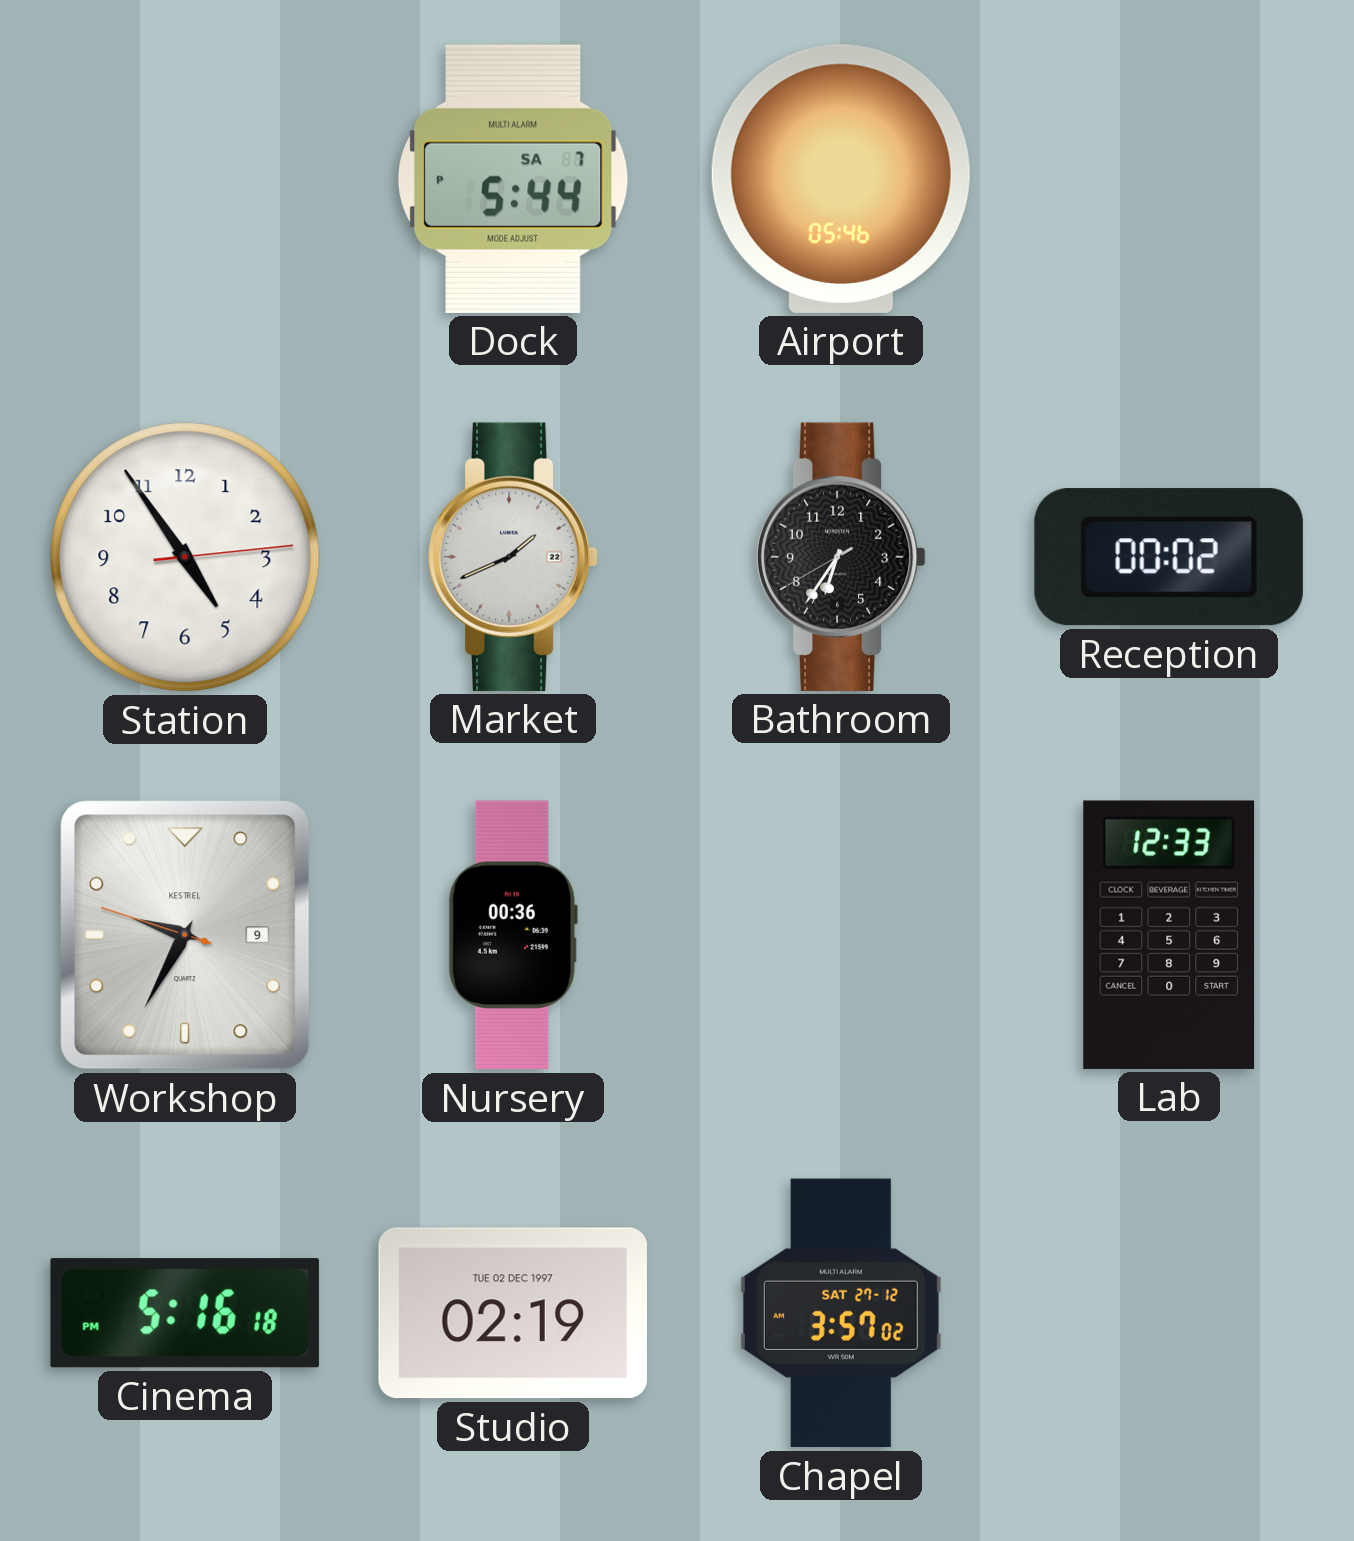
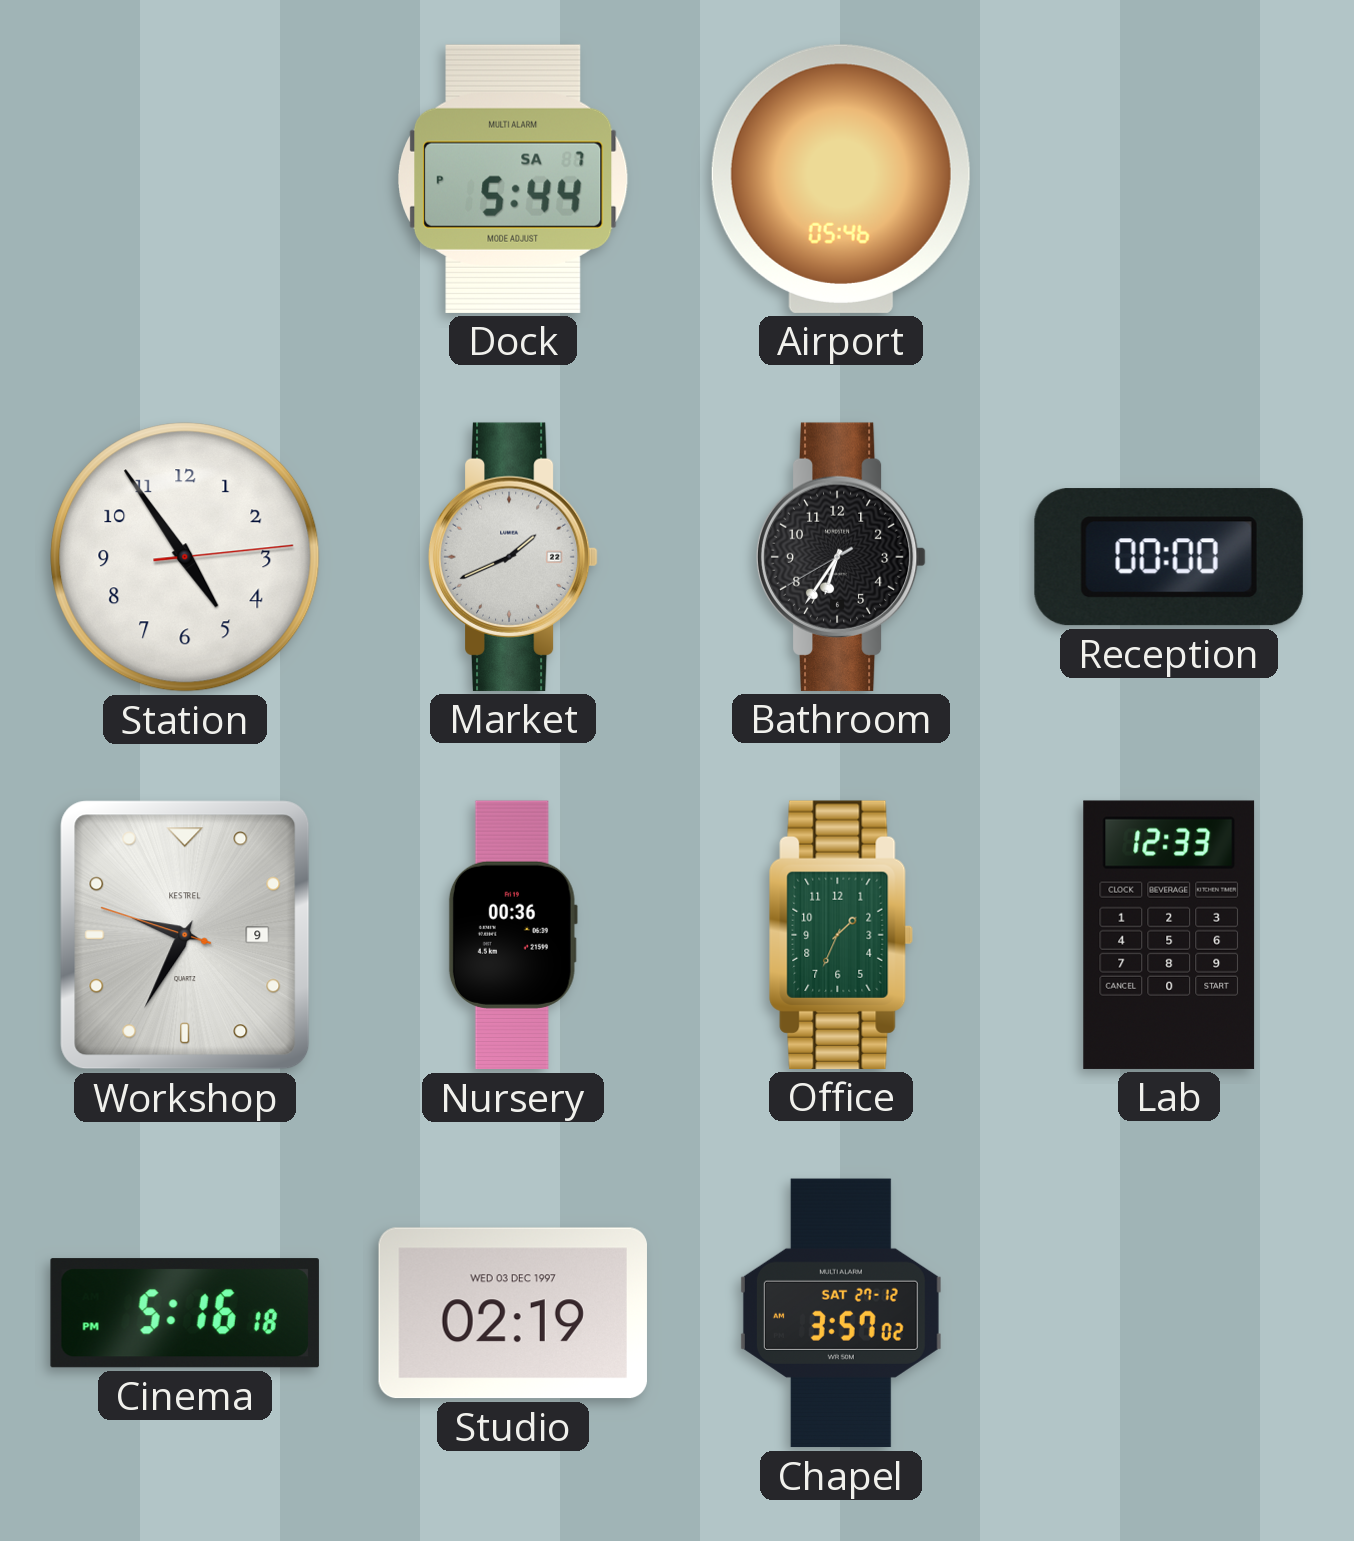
Reception: 00:02 -> 00:00
Office: none -> 1:34
Studio date: TUE 02 DEC 1997 -> WED 03 DEC 1997
